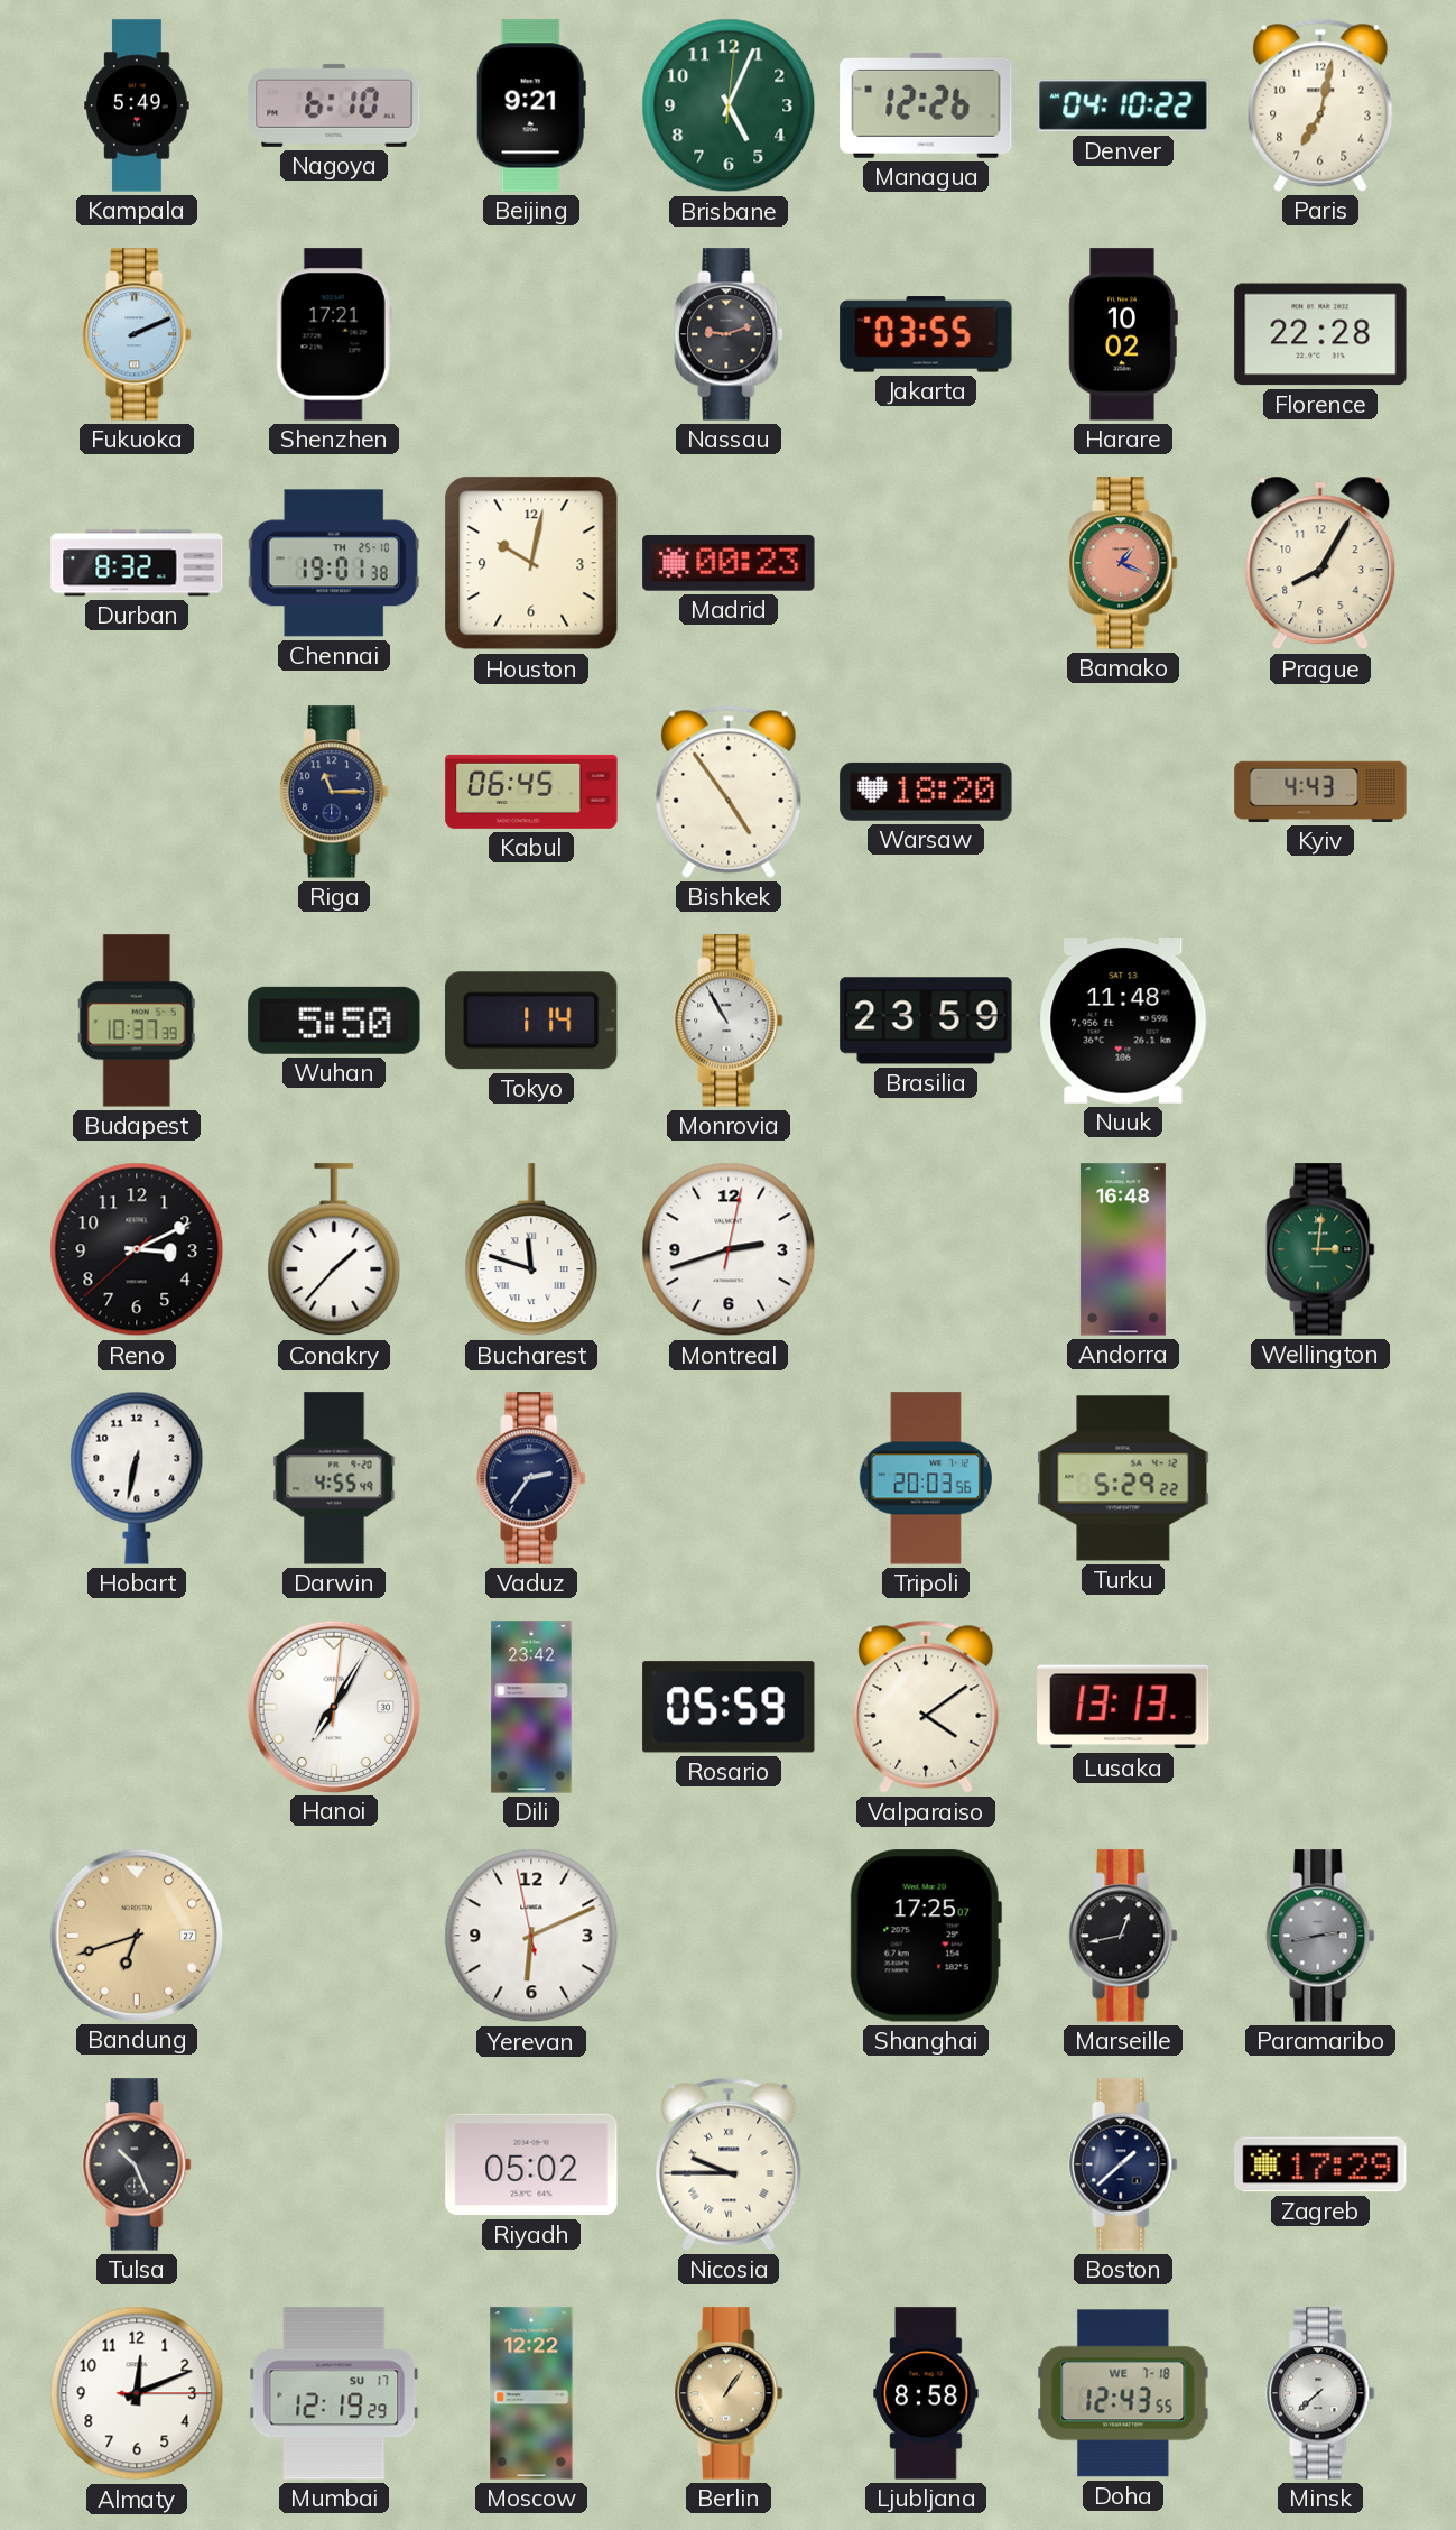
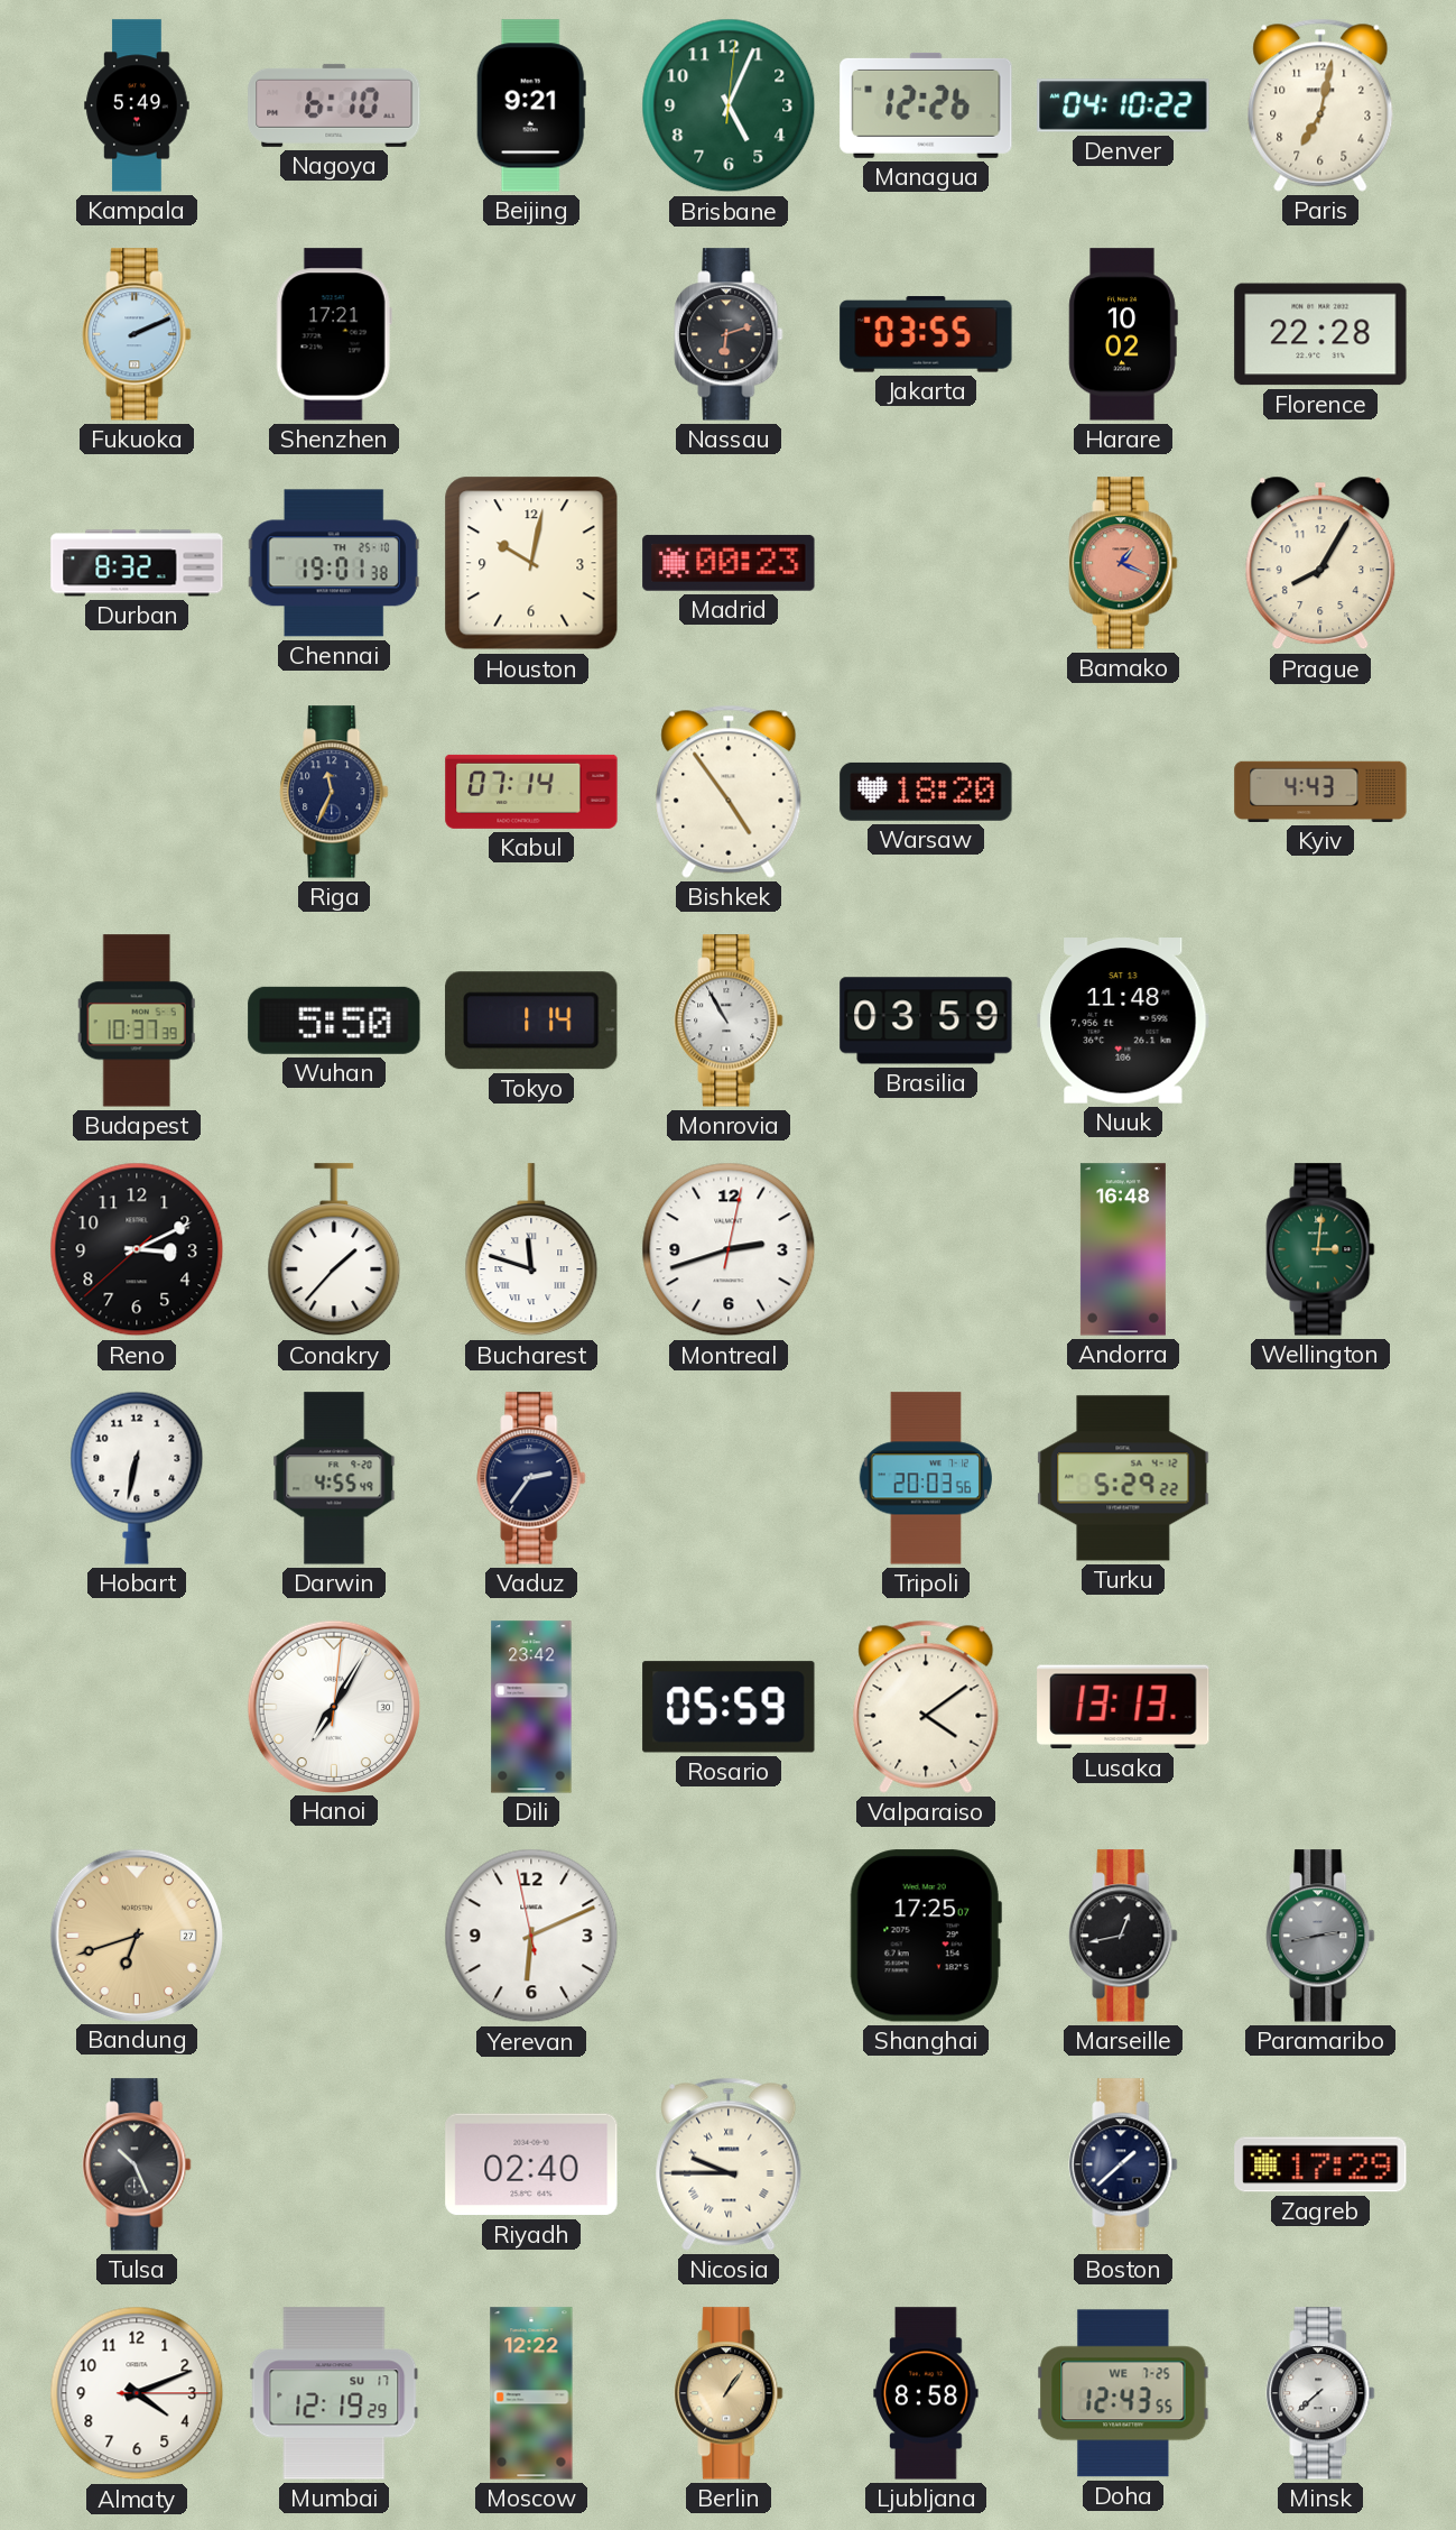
Nassau: 9:12 -> 6:12
Riga: 11:15 -> 11:34
Kabul: 06:45 -> 07:14
Brasilia: 23:59 -> 03:59
Riyadh: 05:02 -> 02:40
Almaty: 12:11 -> 4:11
Doha date: WE 7-18 -> WE 7-25
